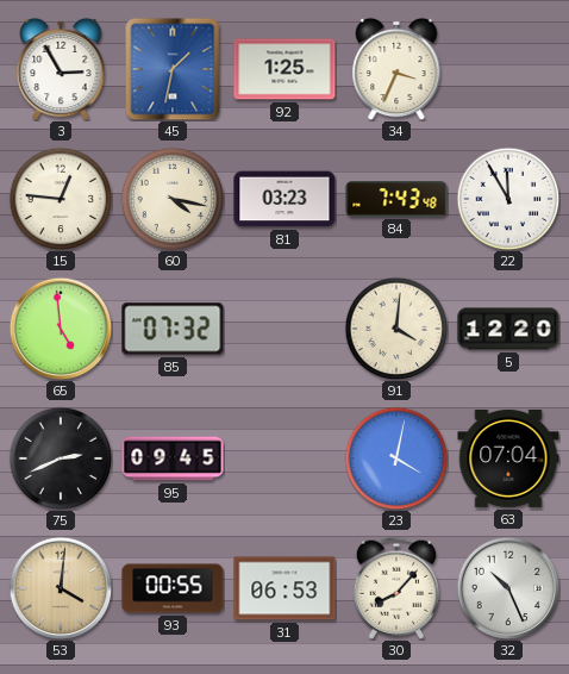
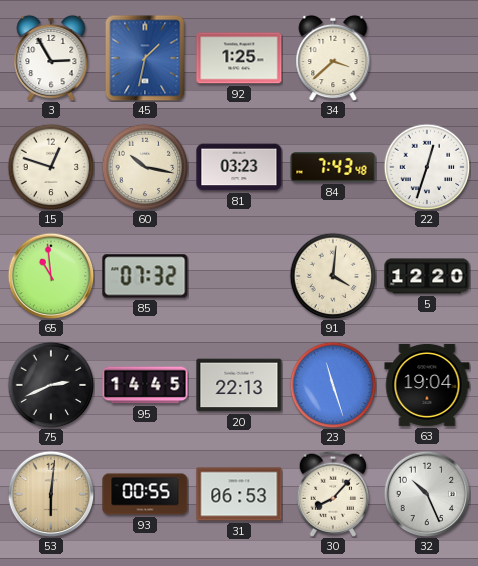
34: 3:34 -> 3:38
15: 12:46 -> 12:48
60: 4:17 -> 10:17
22: 11:55 -> 12:33
65: 4:59 -> 10:59
95: 09:45 -> 14:45
20: none -> 22:13
23: 4:02 -> 11:27
63: 07:04 -> 19:04
53: 4:01 -> 6:01
